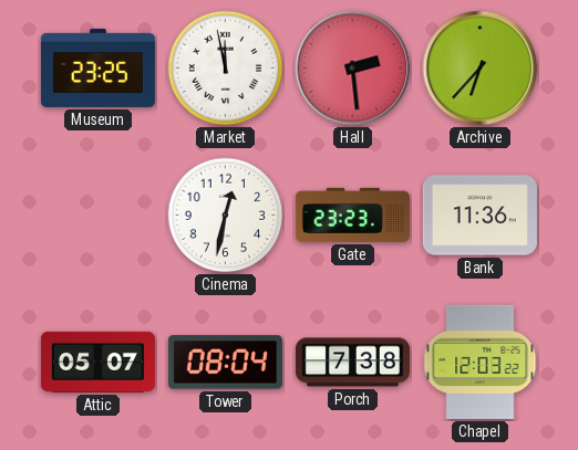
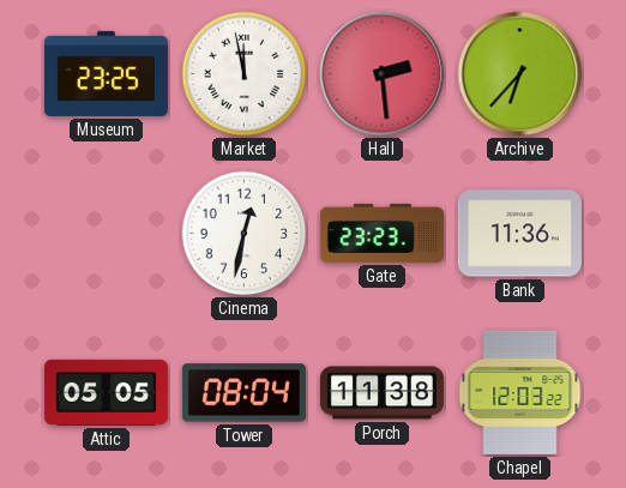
Attic: 05:07 -> 05:05
Porch: 7:38 -> 11:38
